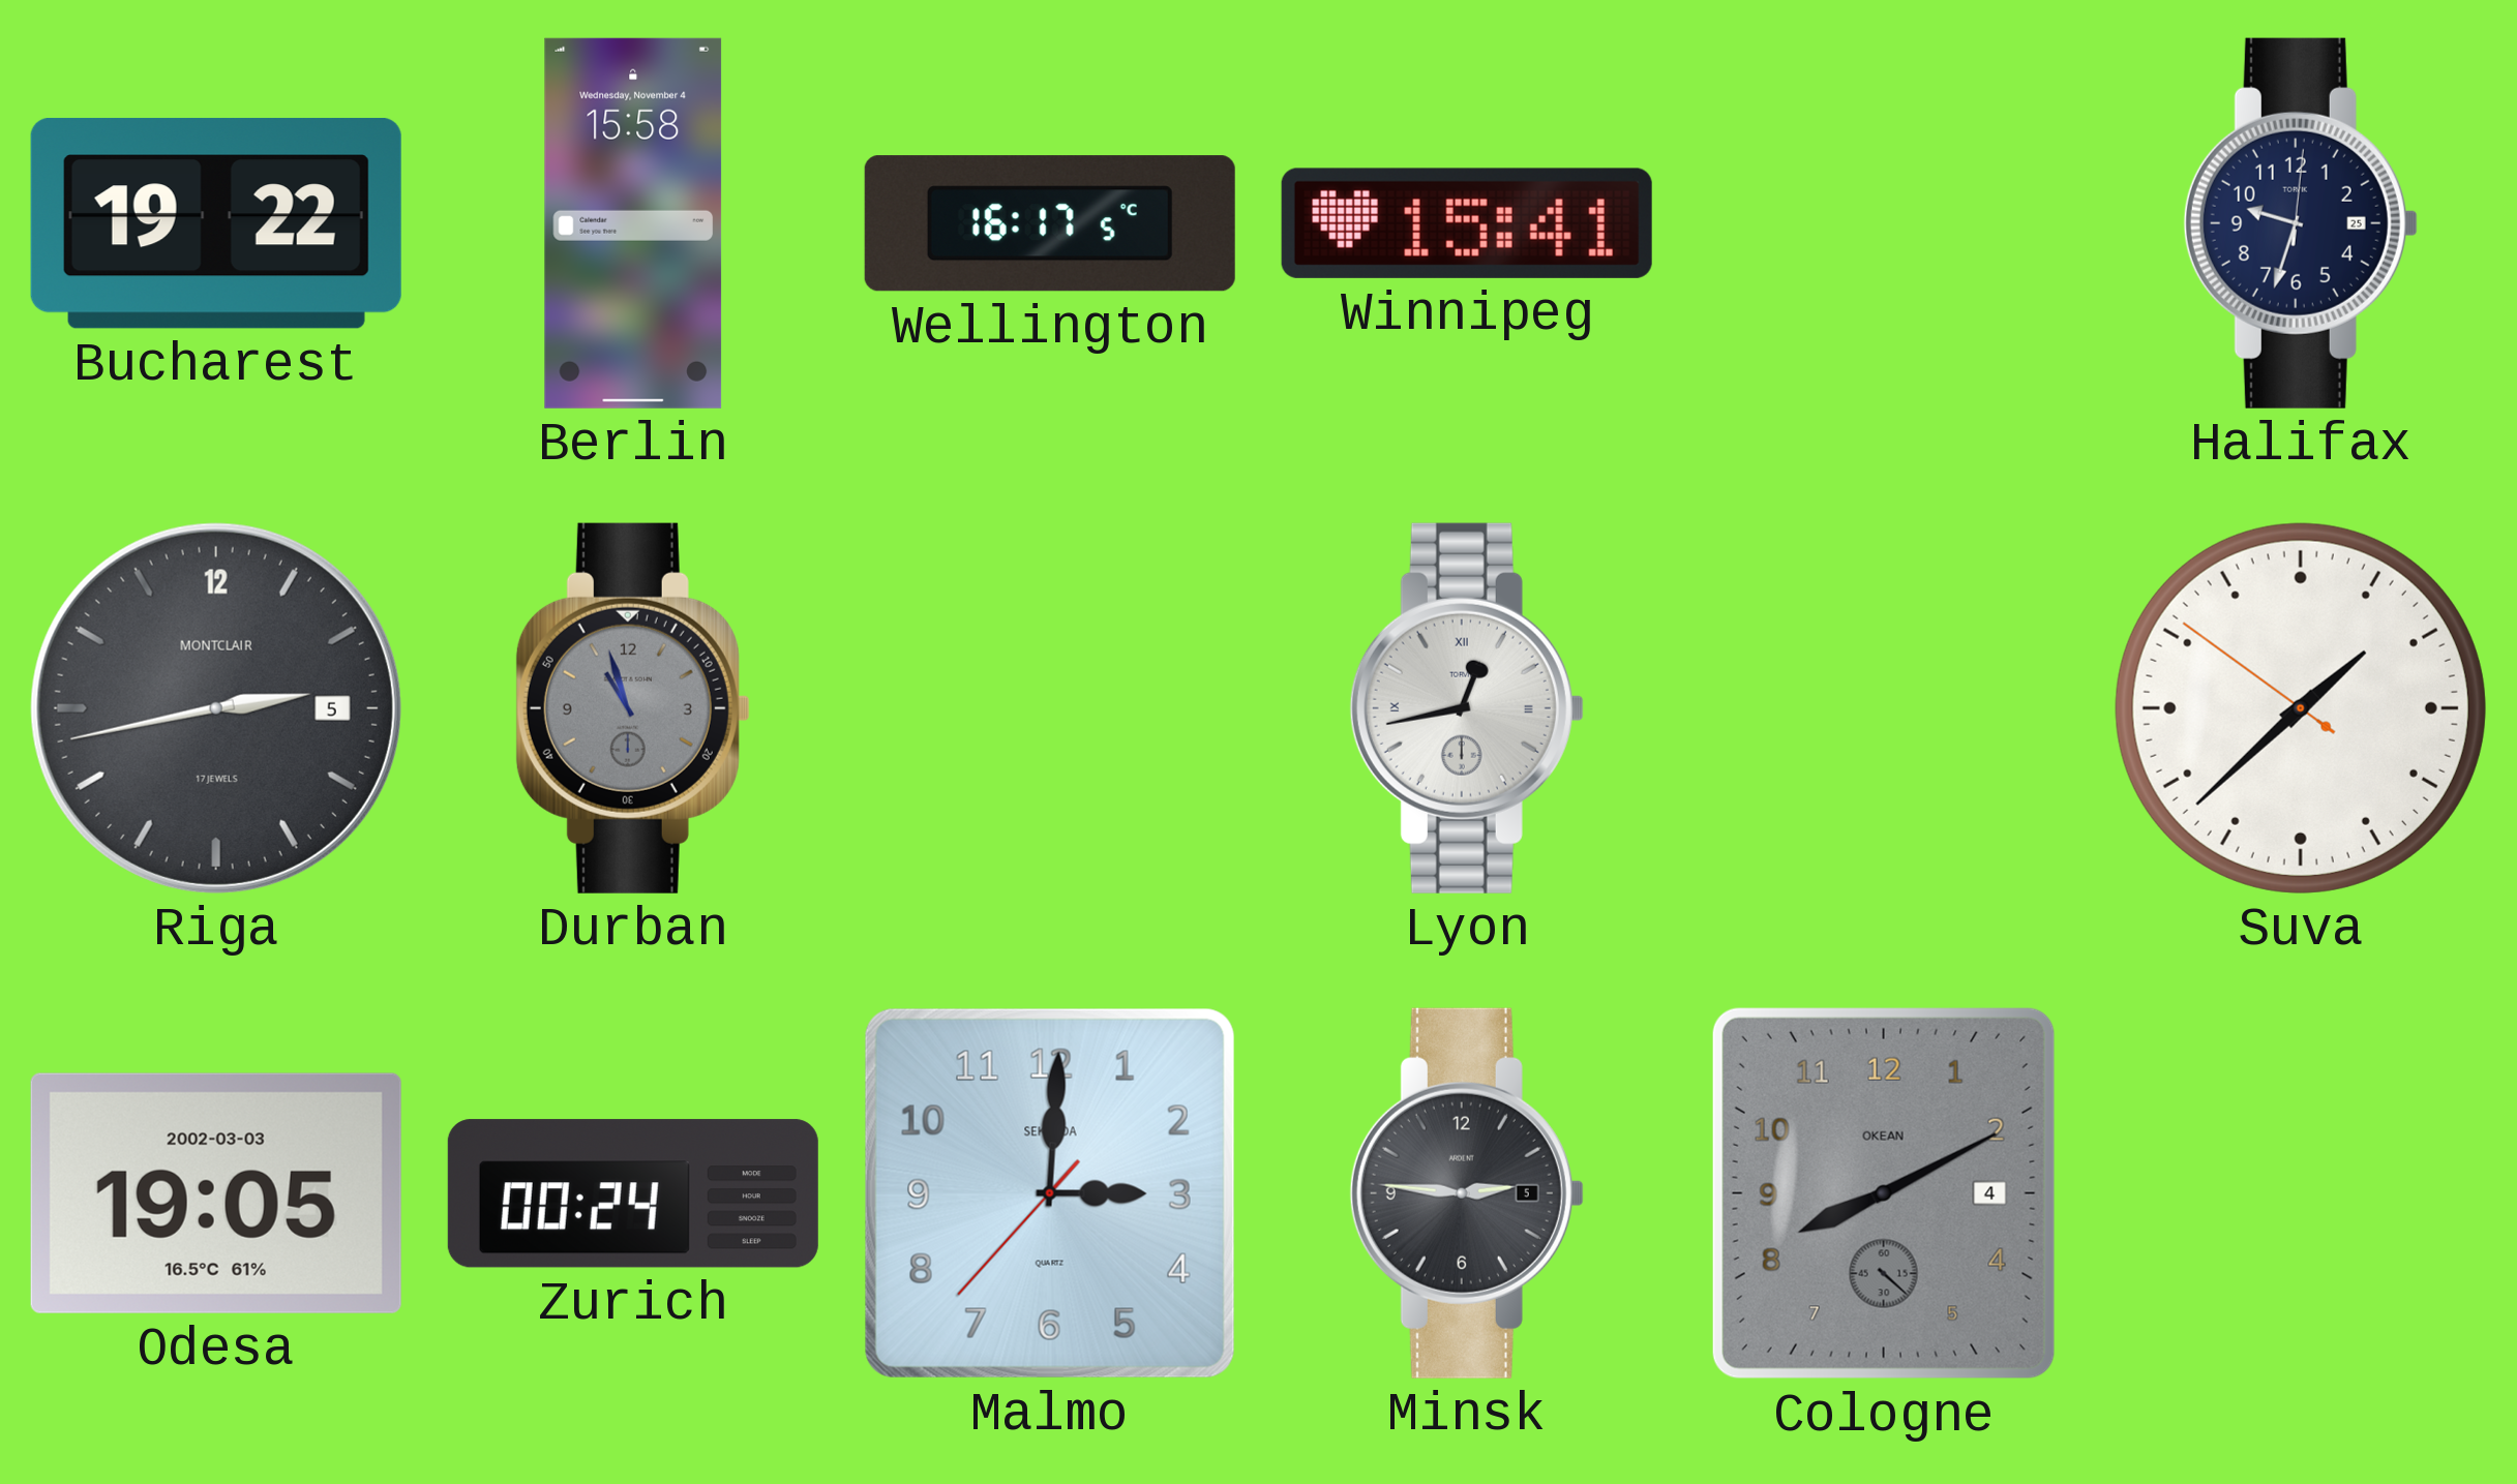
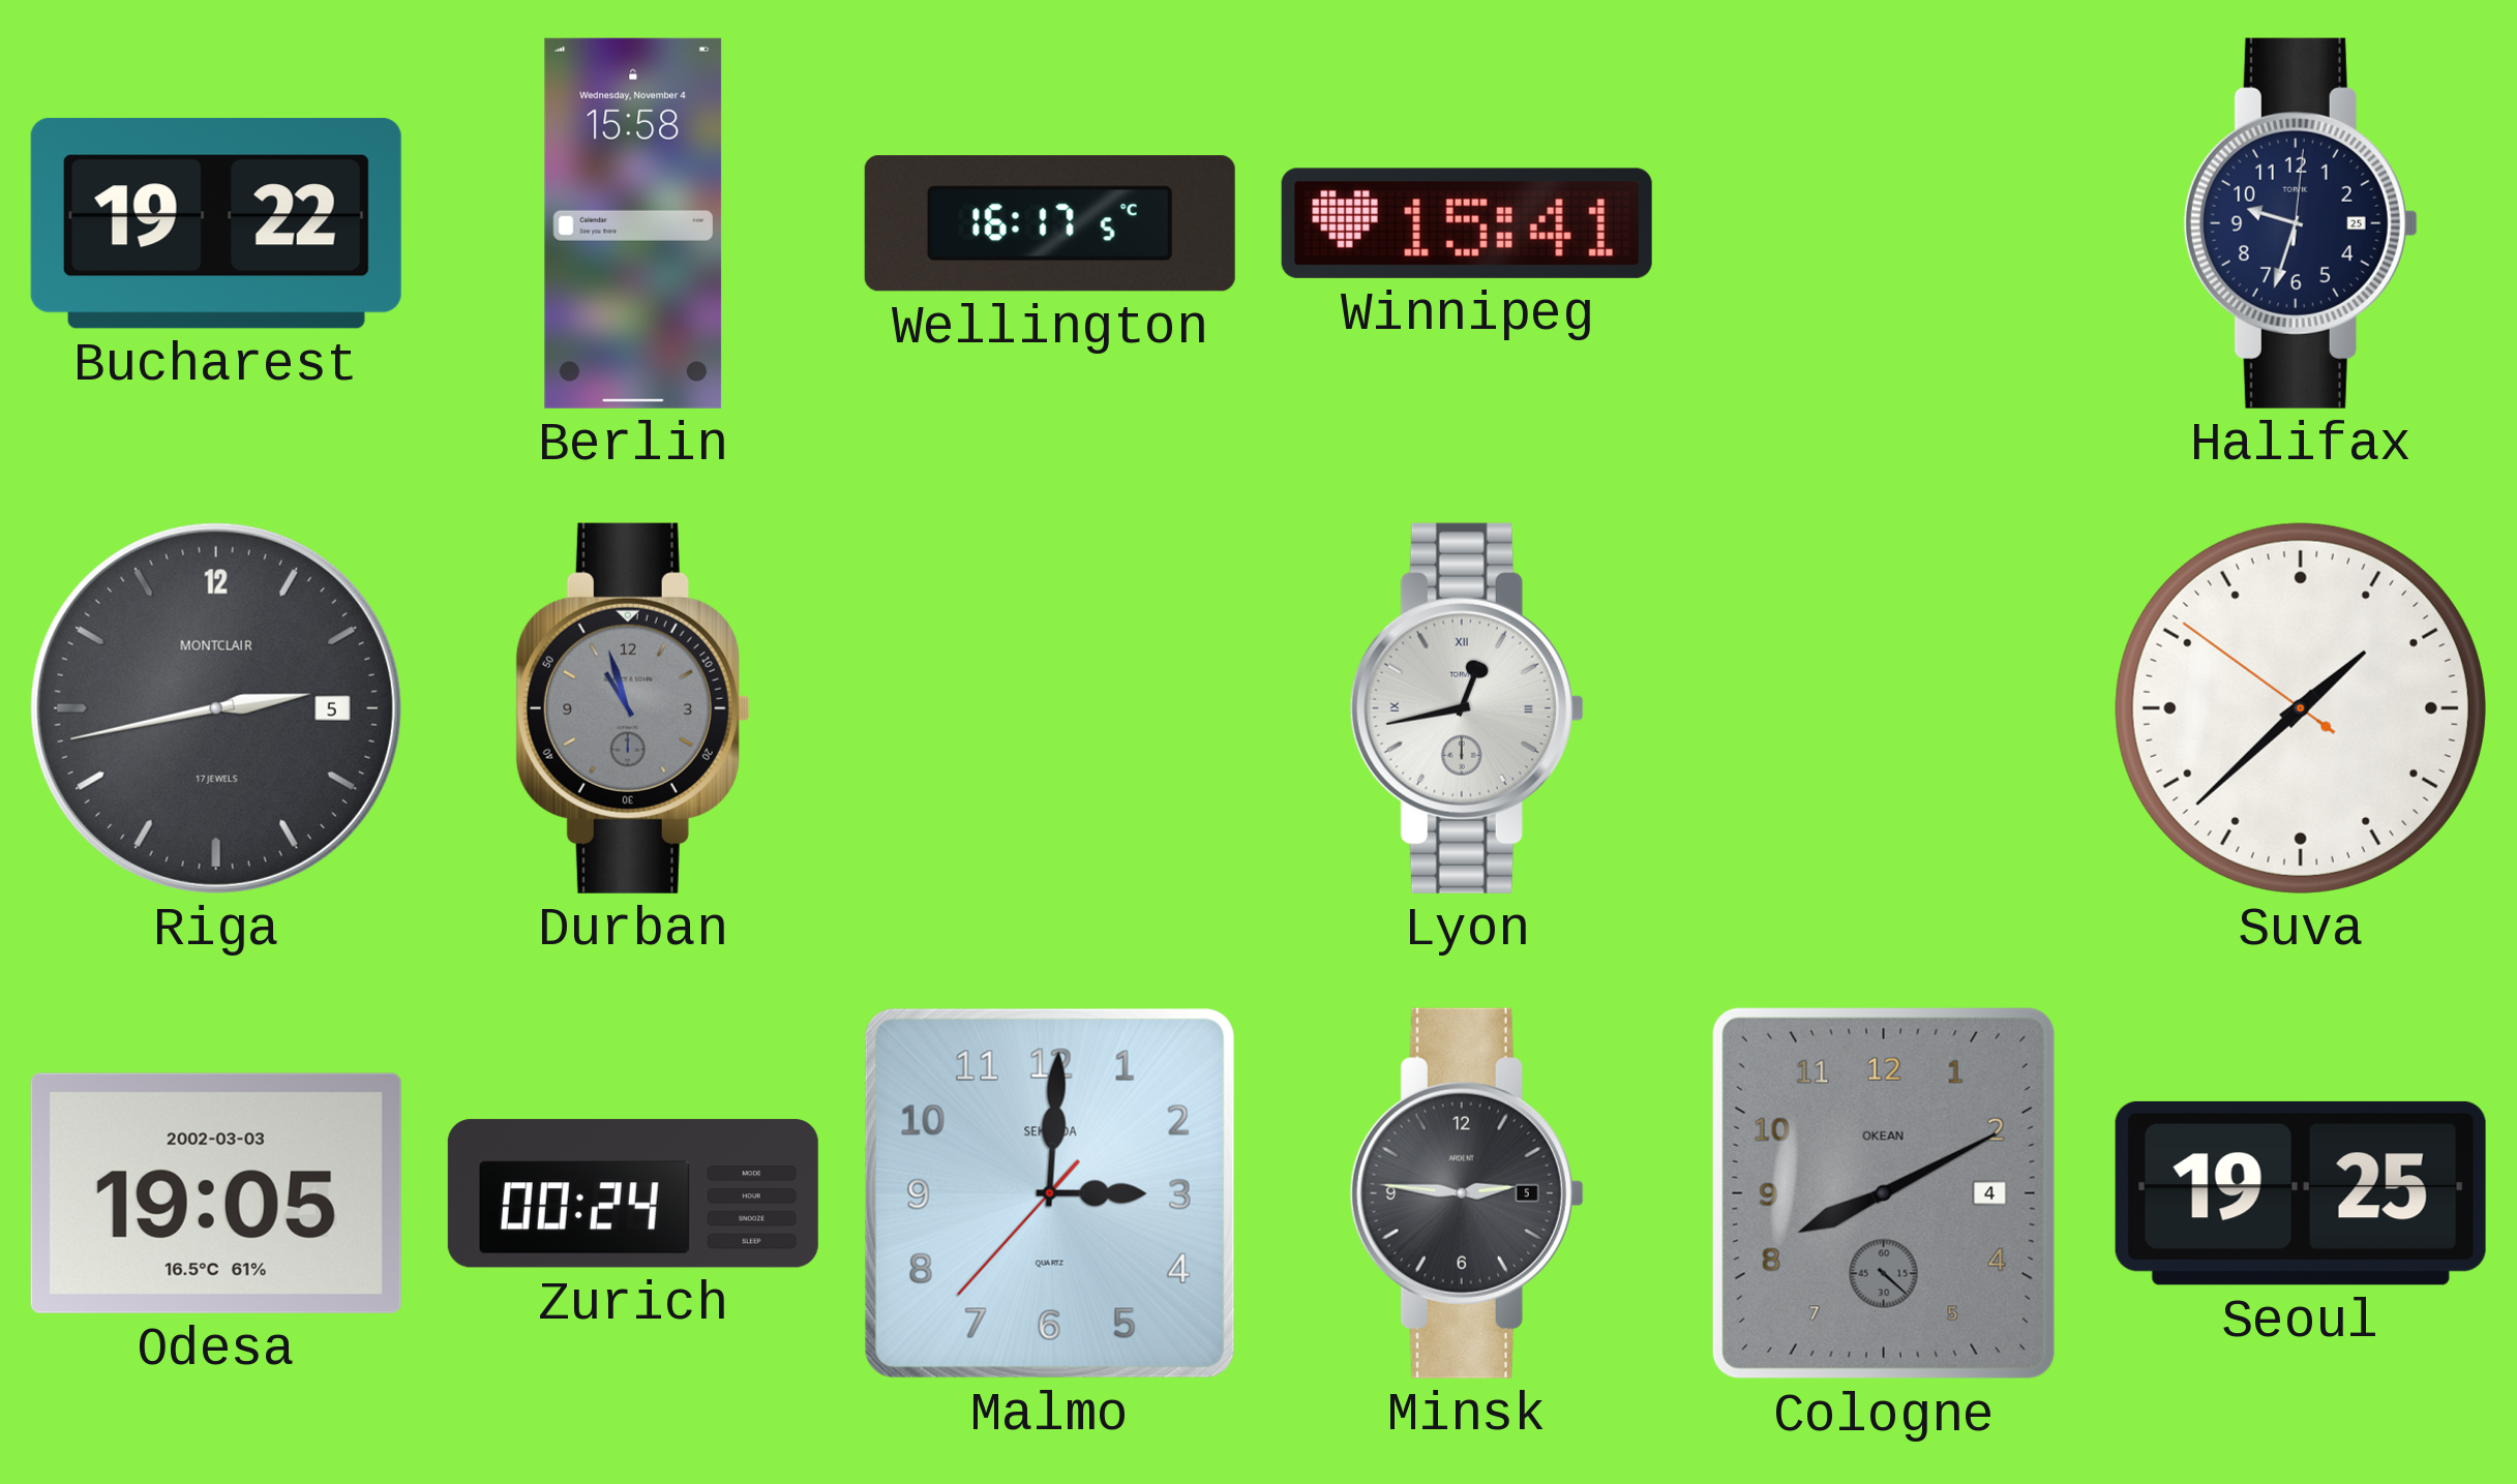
Seoul: none -> 19:25
